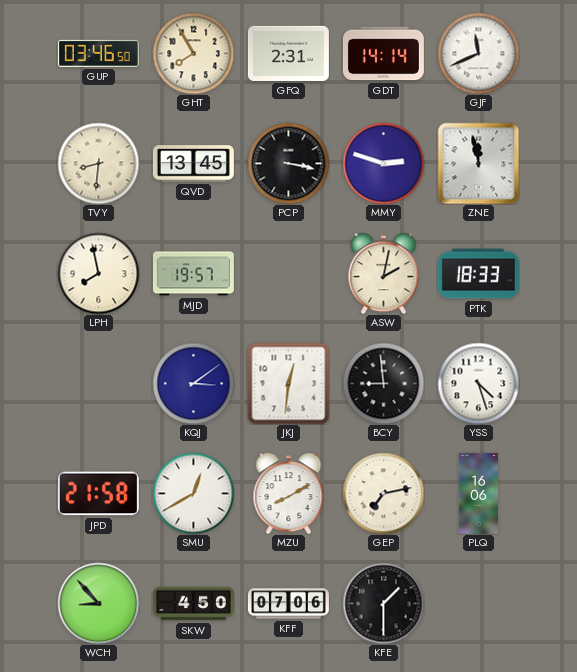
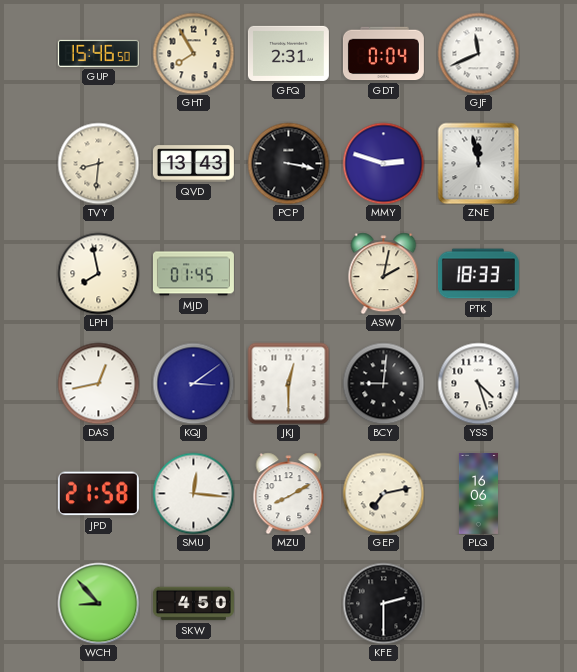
GUP: 03:46 -> 15:46
GDT: 14:14 -> 0:04
QVD: 13:45 -> 13:43
MJD: 19:57 -> 01:45
DAS: none -> 12:43
JKJ: 12:31 -> 12:30
BCY: 8:59 -> 9:01
SMU: 12:40 -> 12:16
KFF: 07:06 -> none
KFE: 1:30 -> 2:30
